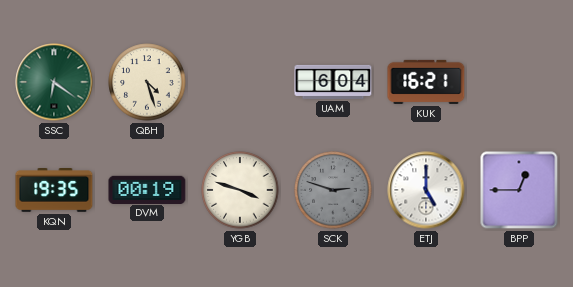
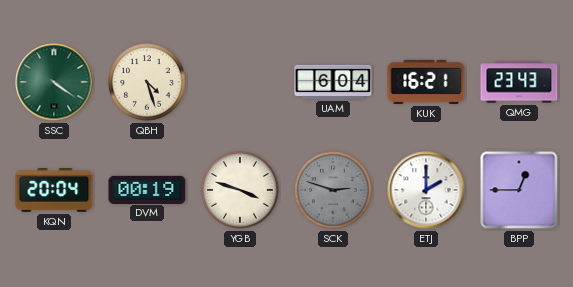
SSC: 6:21 -> 4:21
QMG: none -> 23:43
KQN: 19:35 -> 20:04
ETJ: 5:00 -> 2:00
